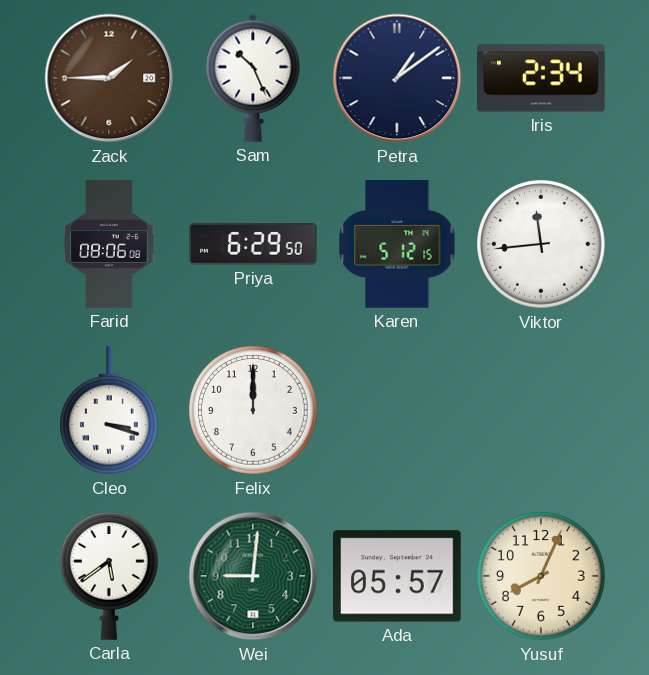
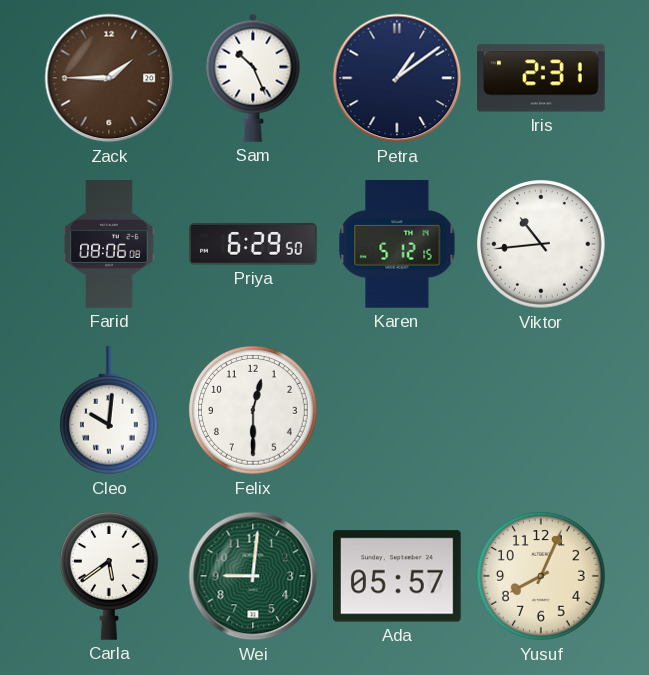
Iris: 2:34 -> 2:31
Viktor: 11:44 -> 10:44
Cleo: 3:18 -> 10:01
Felix: 12:00 -> 12:30
